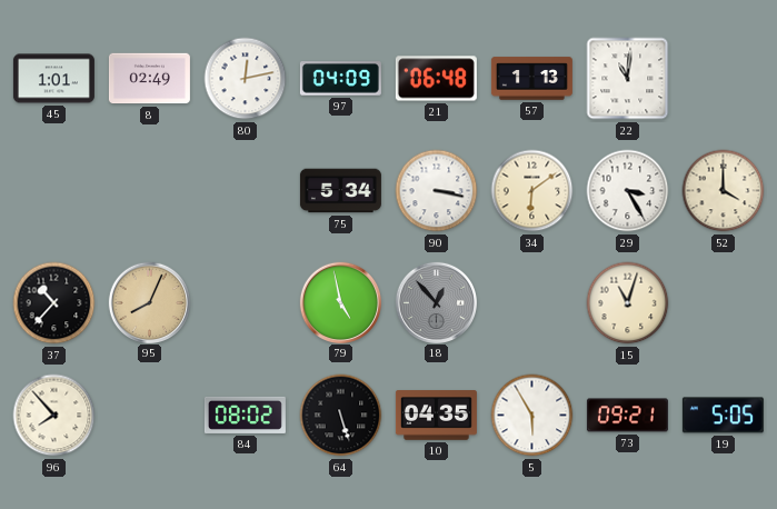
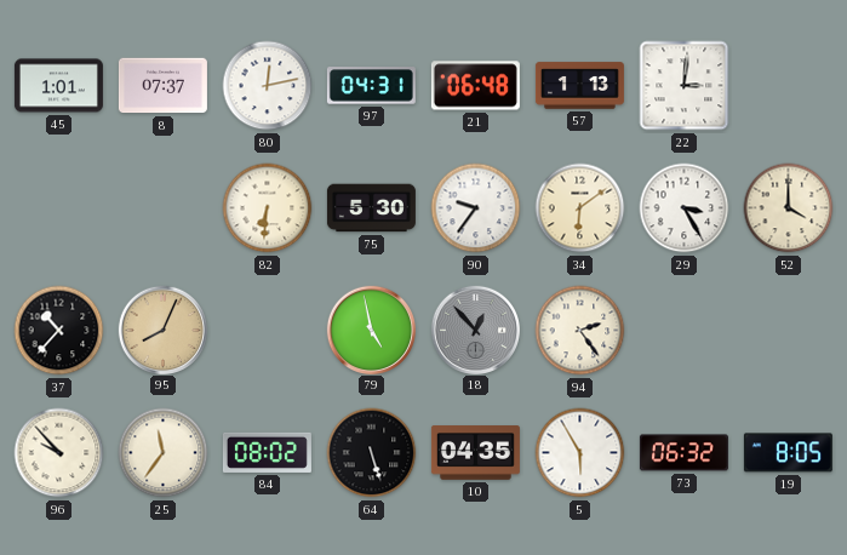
8: 02:49 -> 07:37
97: 04:09 -> 04:31
22: 11:01 -> 3:01
82: none -> 6:31
75: 5:34 -> 5:30
90: 3:17 -> 9:36
94: none -> 2:24
15: 11:03 -> none
96: 7:53 -> 9:53
25: none -> 11:36
73: 09:21 -> 06:32
19: 5:05 -> 8:05
